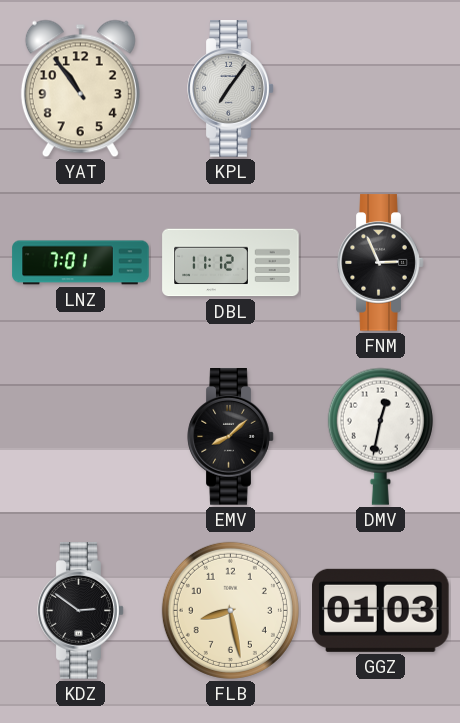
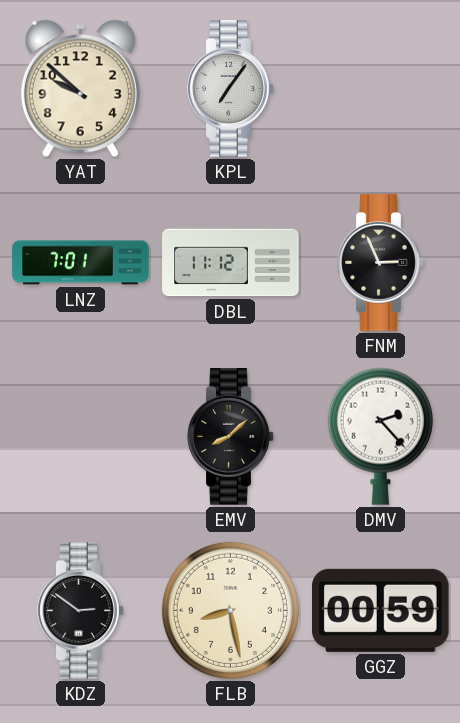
YAT: 10:54 -> 9:52
DMV: 12:32 -> 2:23
GGZ: 01:03 -> 00:59
